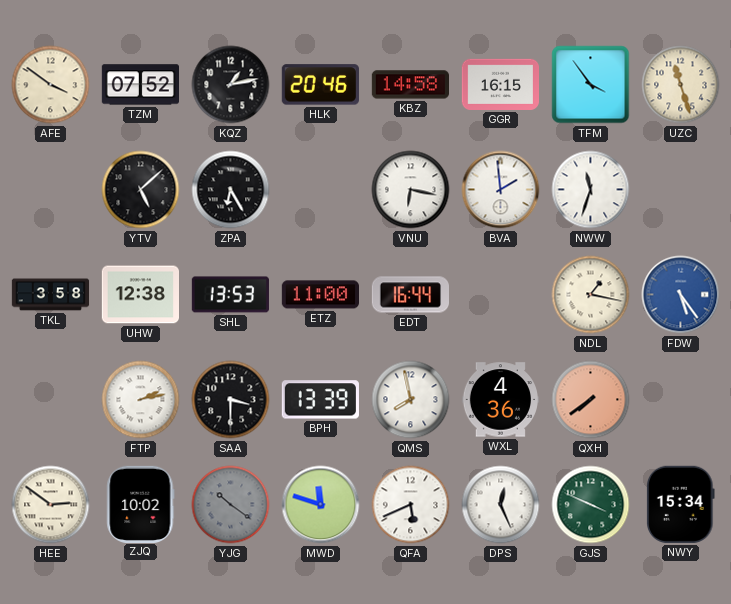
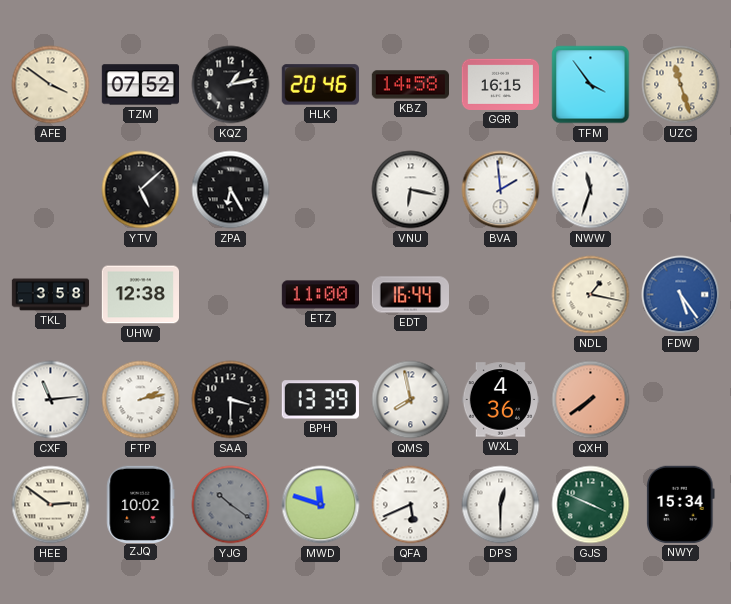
SHL: 13:53 -> none
CXF: none -> 11:14
DPS: 12:26 -> 12:30
